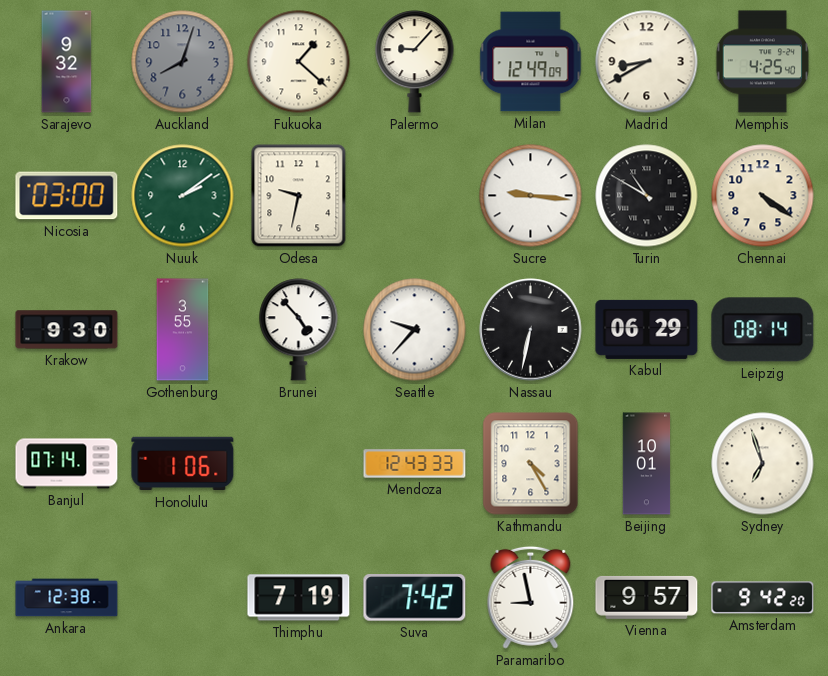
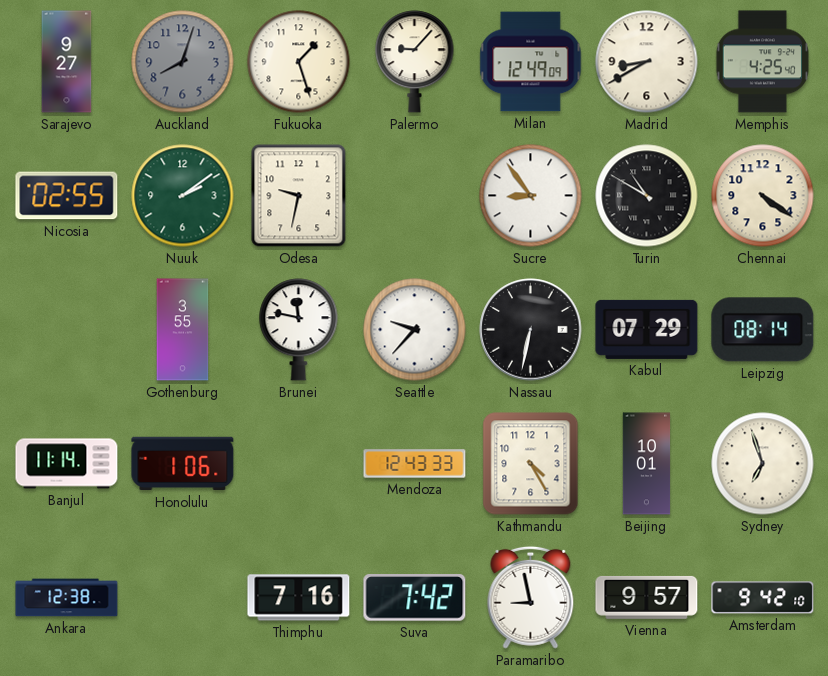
Sarajevo: 9:32 -> 9:27
Fukuoka: 1:22 -> 1:27
Nicosia: 03:00 -> 02:55
Sucre: 9:16 -> 8:54
Krakow: 9:30 -> none
Brunei: 4:53 -> 11:47
Kabul: 06:29 -> 07:29
Banjul: 07:14 -> 11:14
Thimphu: 7:19 -> 7:16
Amsterdam: 9:42:20 -> 9:42:10
